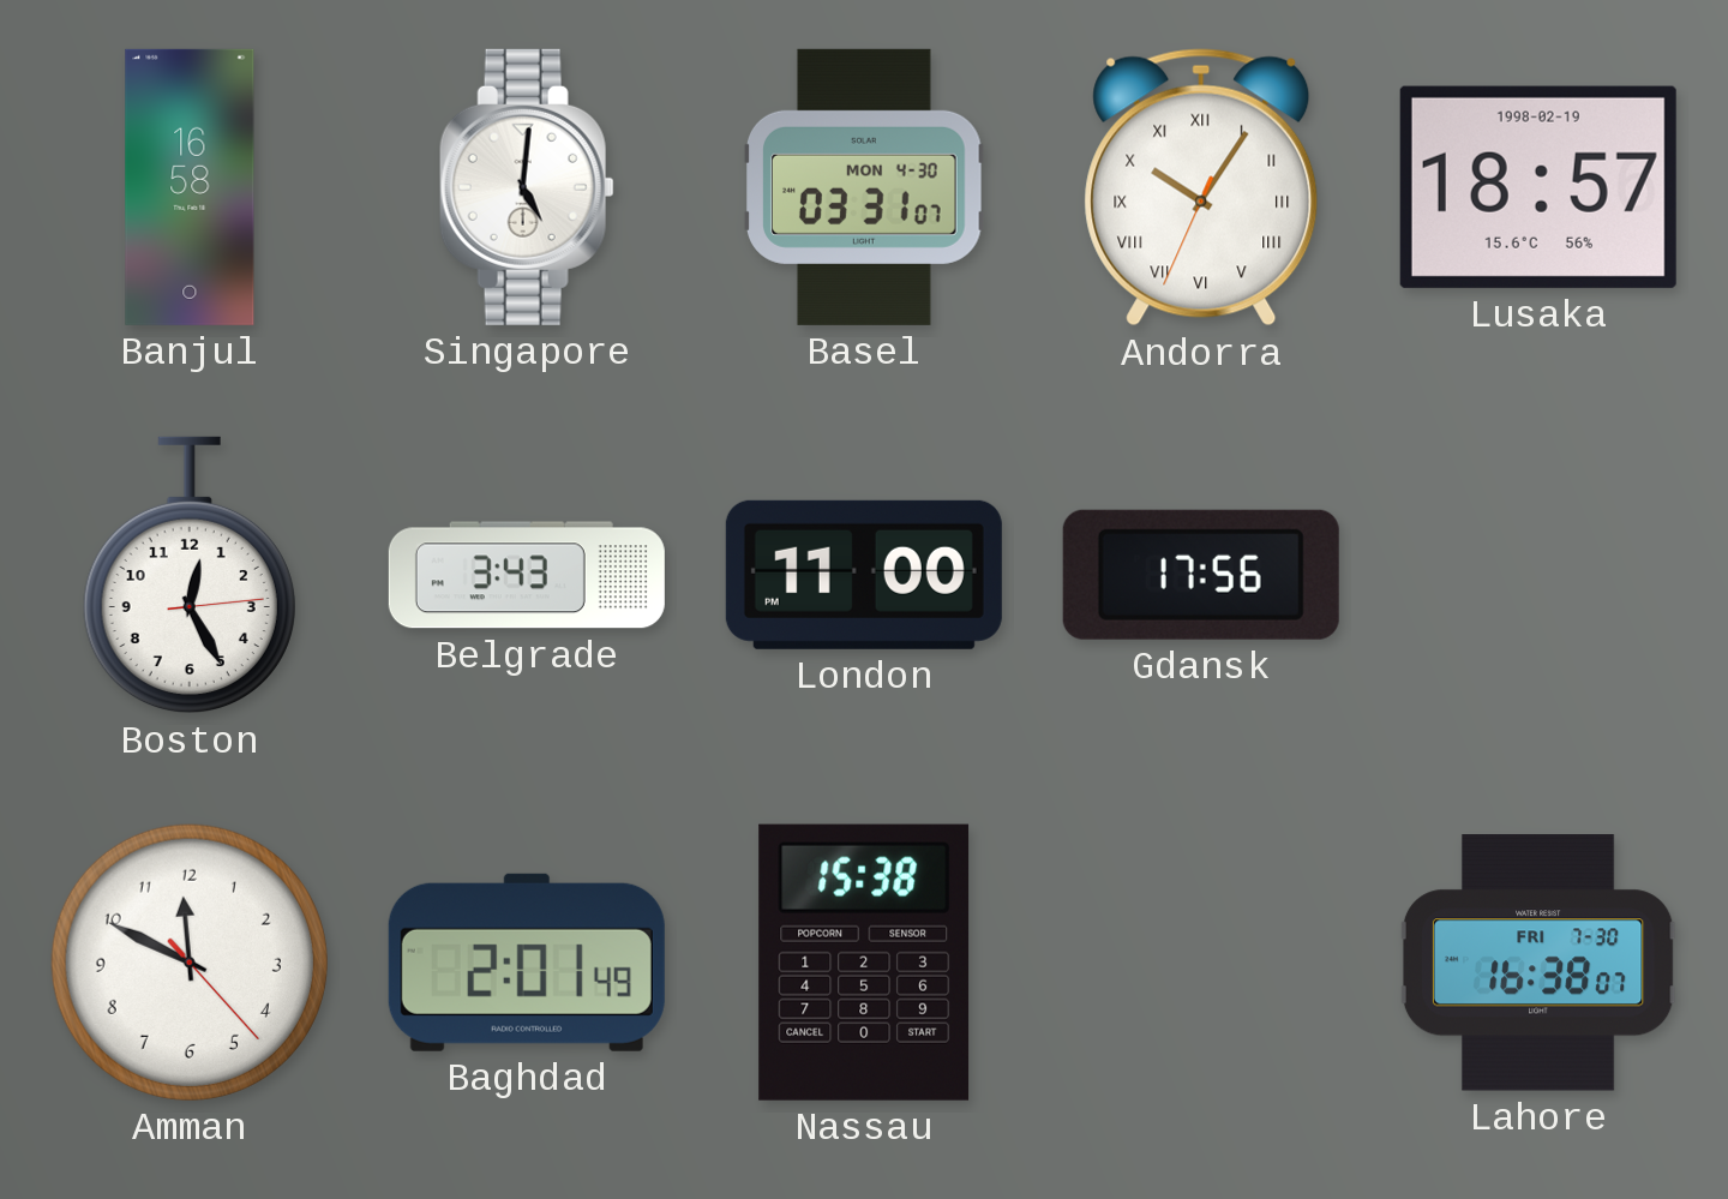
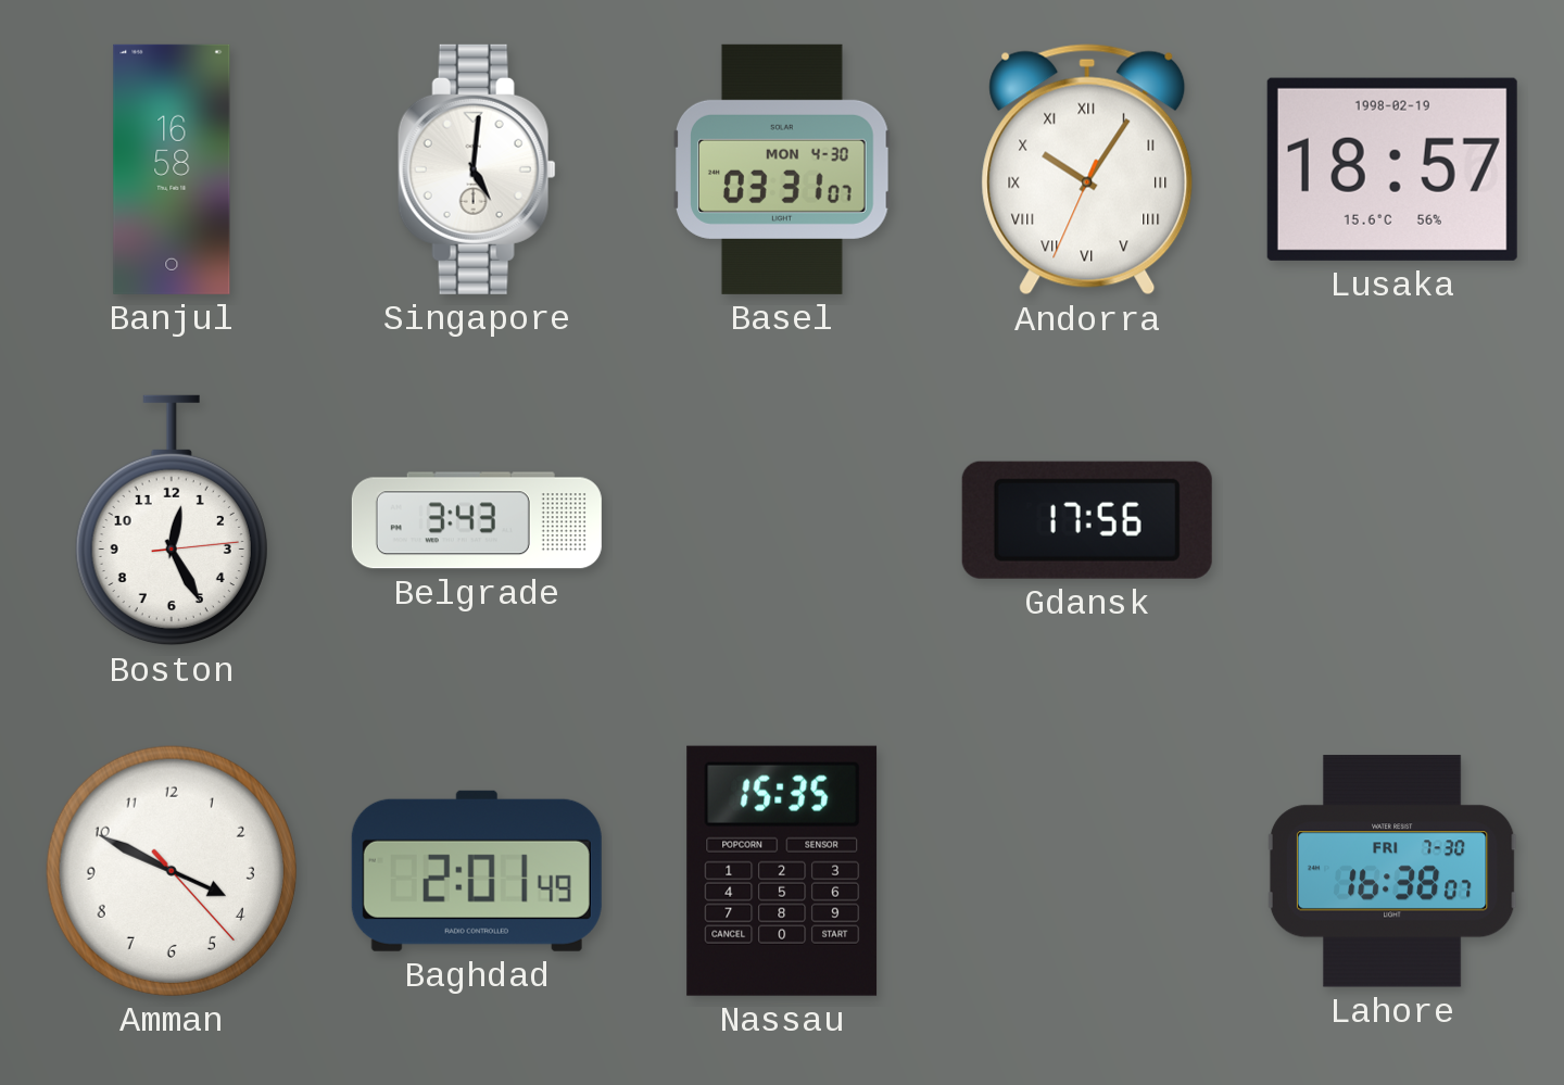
London: 11:00 -> none
Amman: 11:49 -> 3:49
Nassau: 15:38 -> 15:35
